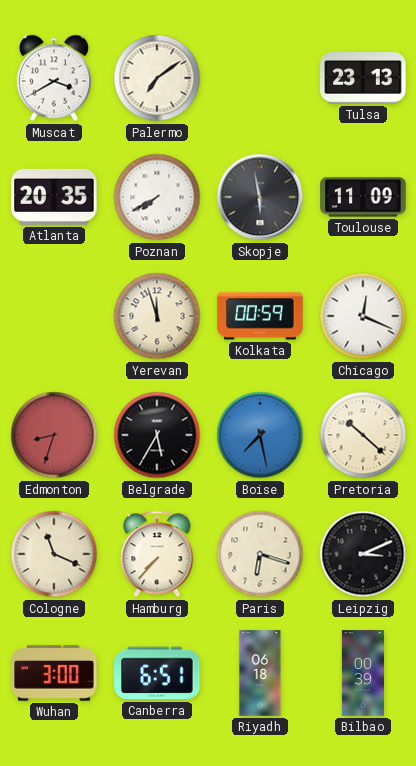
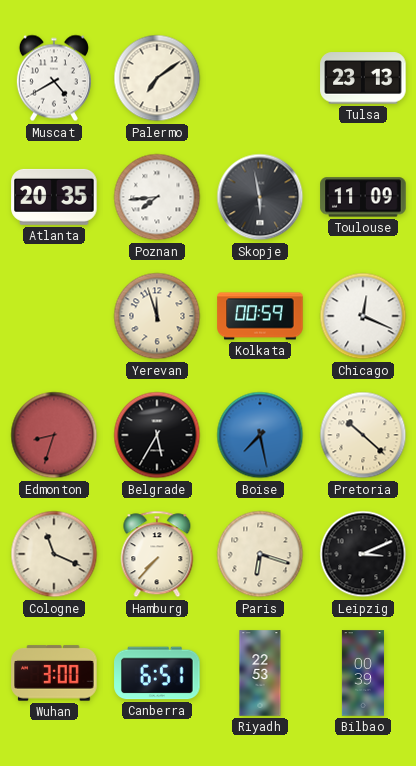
Muscat: 3:40 -> 4:40
Poznan: 7:40 -> 7:44
Riyadh: 06:18 -> 22:53
